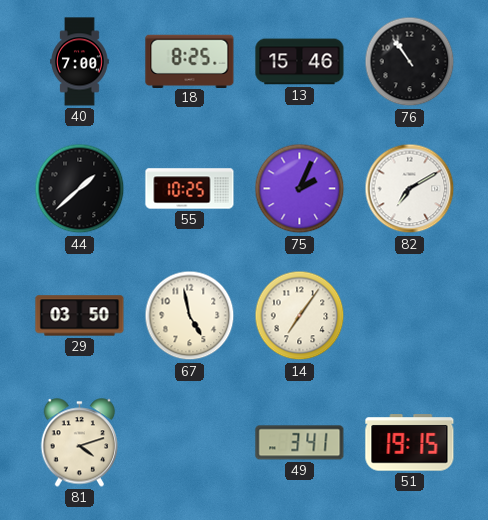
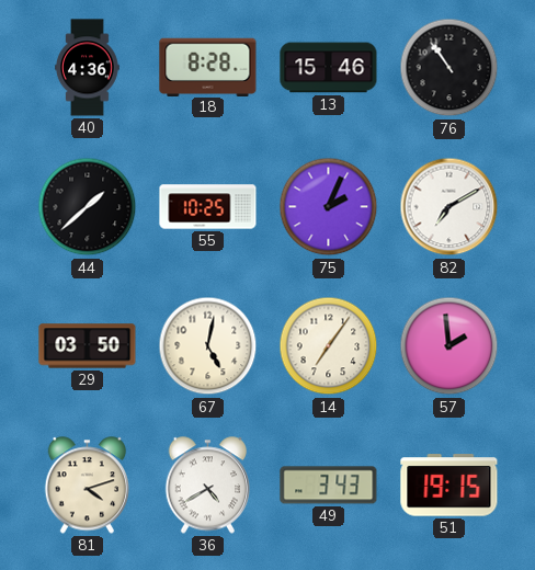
40: 7:00 -> 4:36
18: 8:25 -> 8:28
67: 4:58 -> 5:02
57: none -> 1:59
36: none -> 4:40
49: 3:41 -> 3:43
